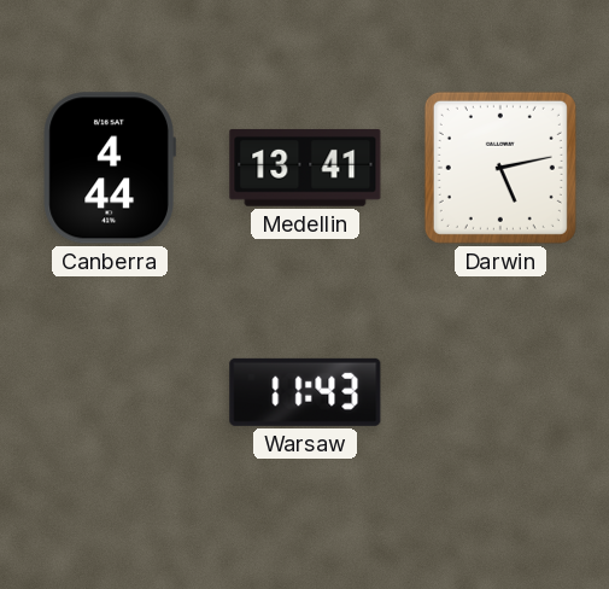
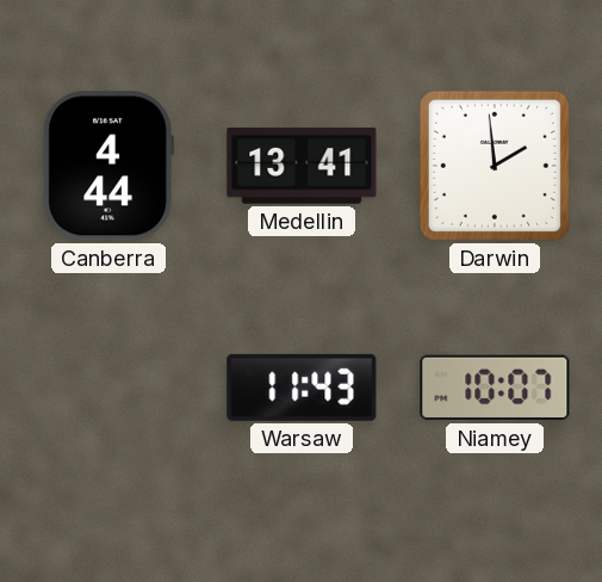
Darwin: 5:13 -> 1:59
Niamey: none -> 10:07
